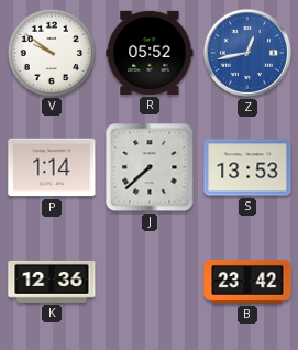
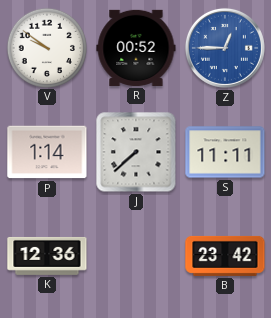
R: 05:52 -> 00:52
Z: 12:43 -> 12:45
S: 13:53 -> 11:11
